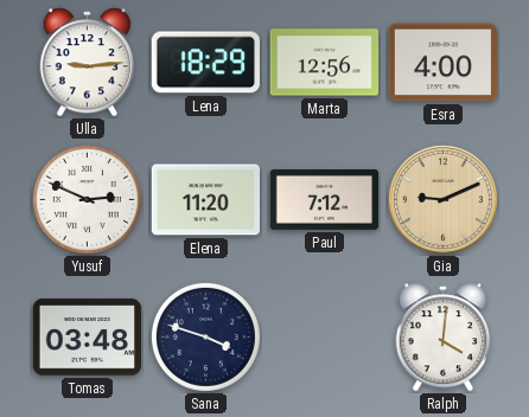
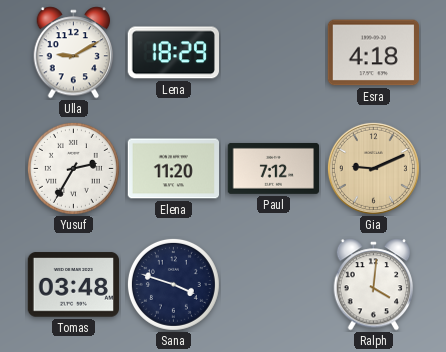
Ulla: 9:14 -> 9:10
Marta: 12:56 -> none
Esra: 4:00 -> 4:18
Yusuf: 2:49 -> 2:35
